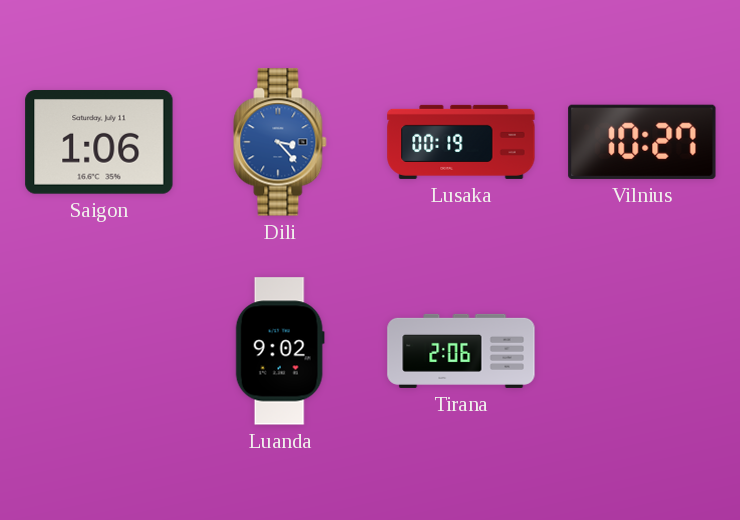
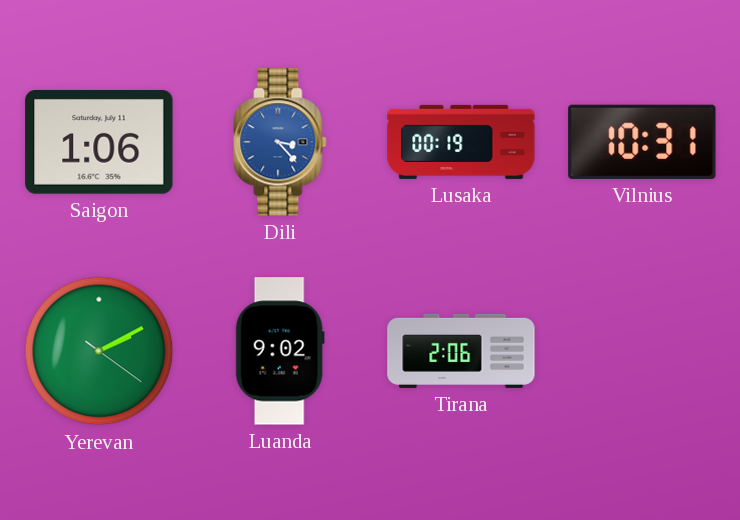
Vilnius: 10:27 -> 10:31
Yerevan: none -> 2:10
